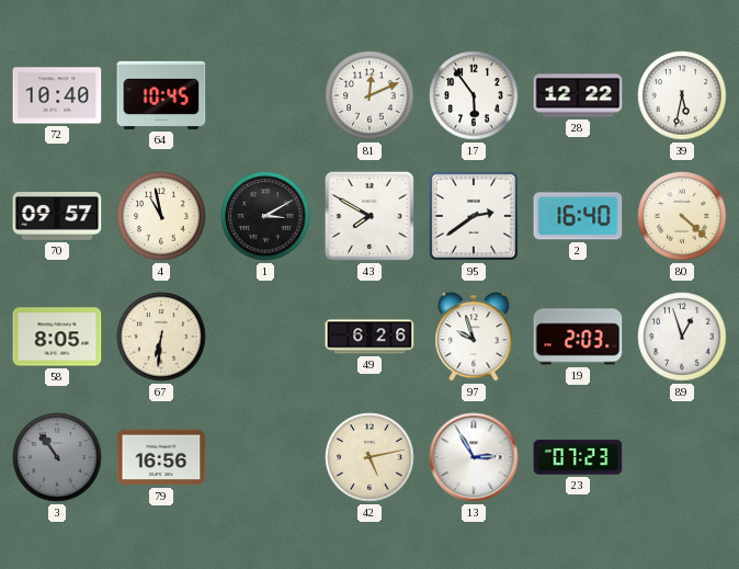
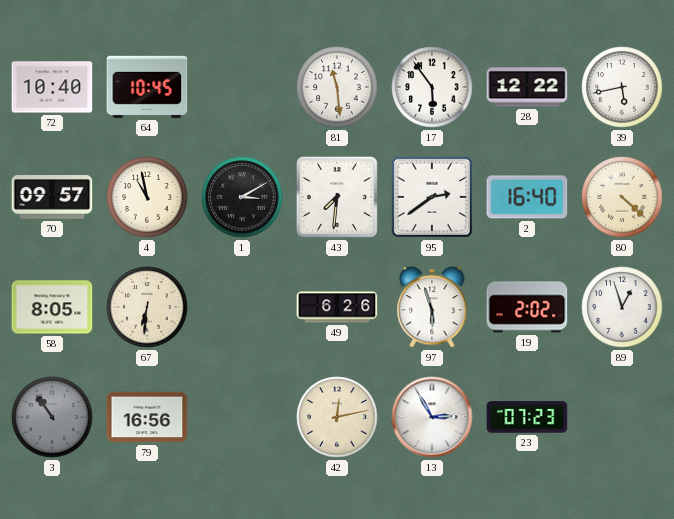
81: 12:11 -> 11:29
39: 5:32 -> 5:43
43: 7:50 -> 7:31
97: 9:57 -> 5:57
19: 2:03 -> 2:02
42: 5:13 -> 12:13
